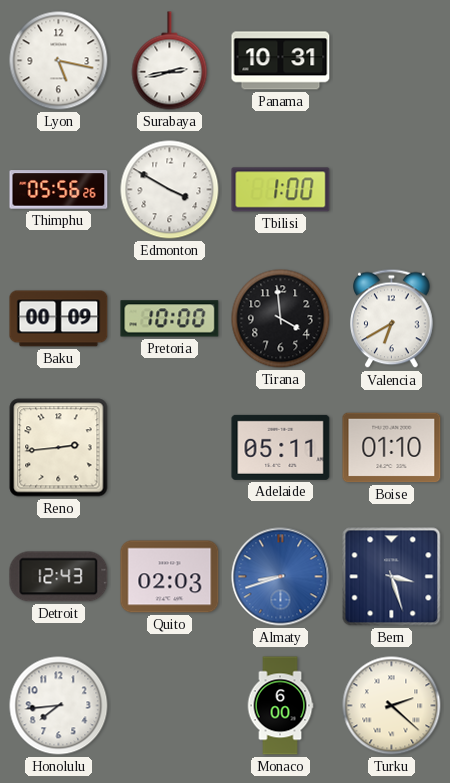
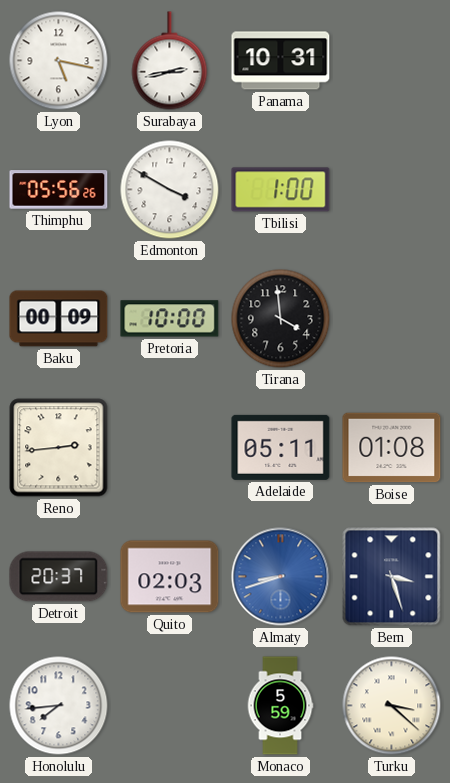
Valencia: 6:40 -> none
Boise: 01:10 -> 01:08
Detroit: 12:43 -> 20:37
Monaco: 6:00 -> 5:59
Turku: 2:22 -> 3:22
